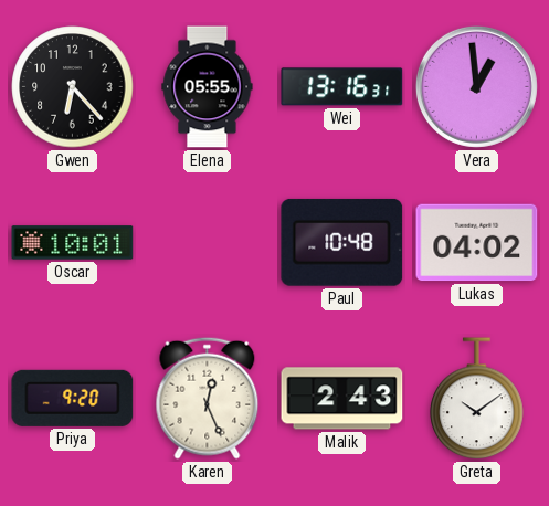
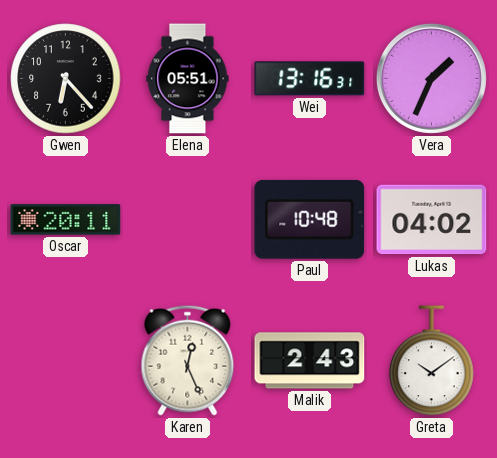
Elena: 05:55 -> 05:51
Vera: 12:59 -> 1:34
Oscar: 10:01 -> 20:11
Priya: 9:20 -> none
